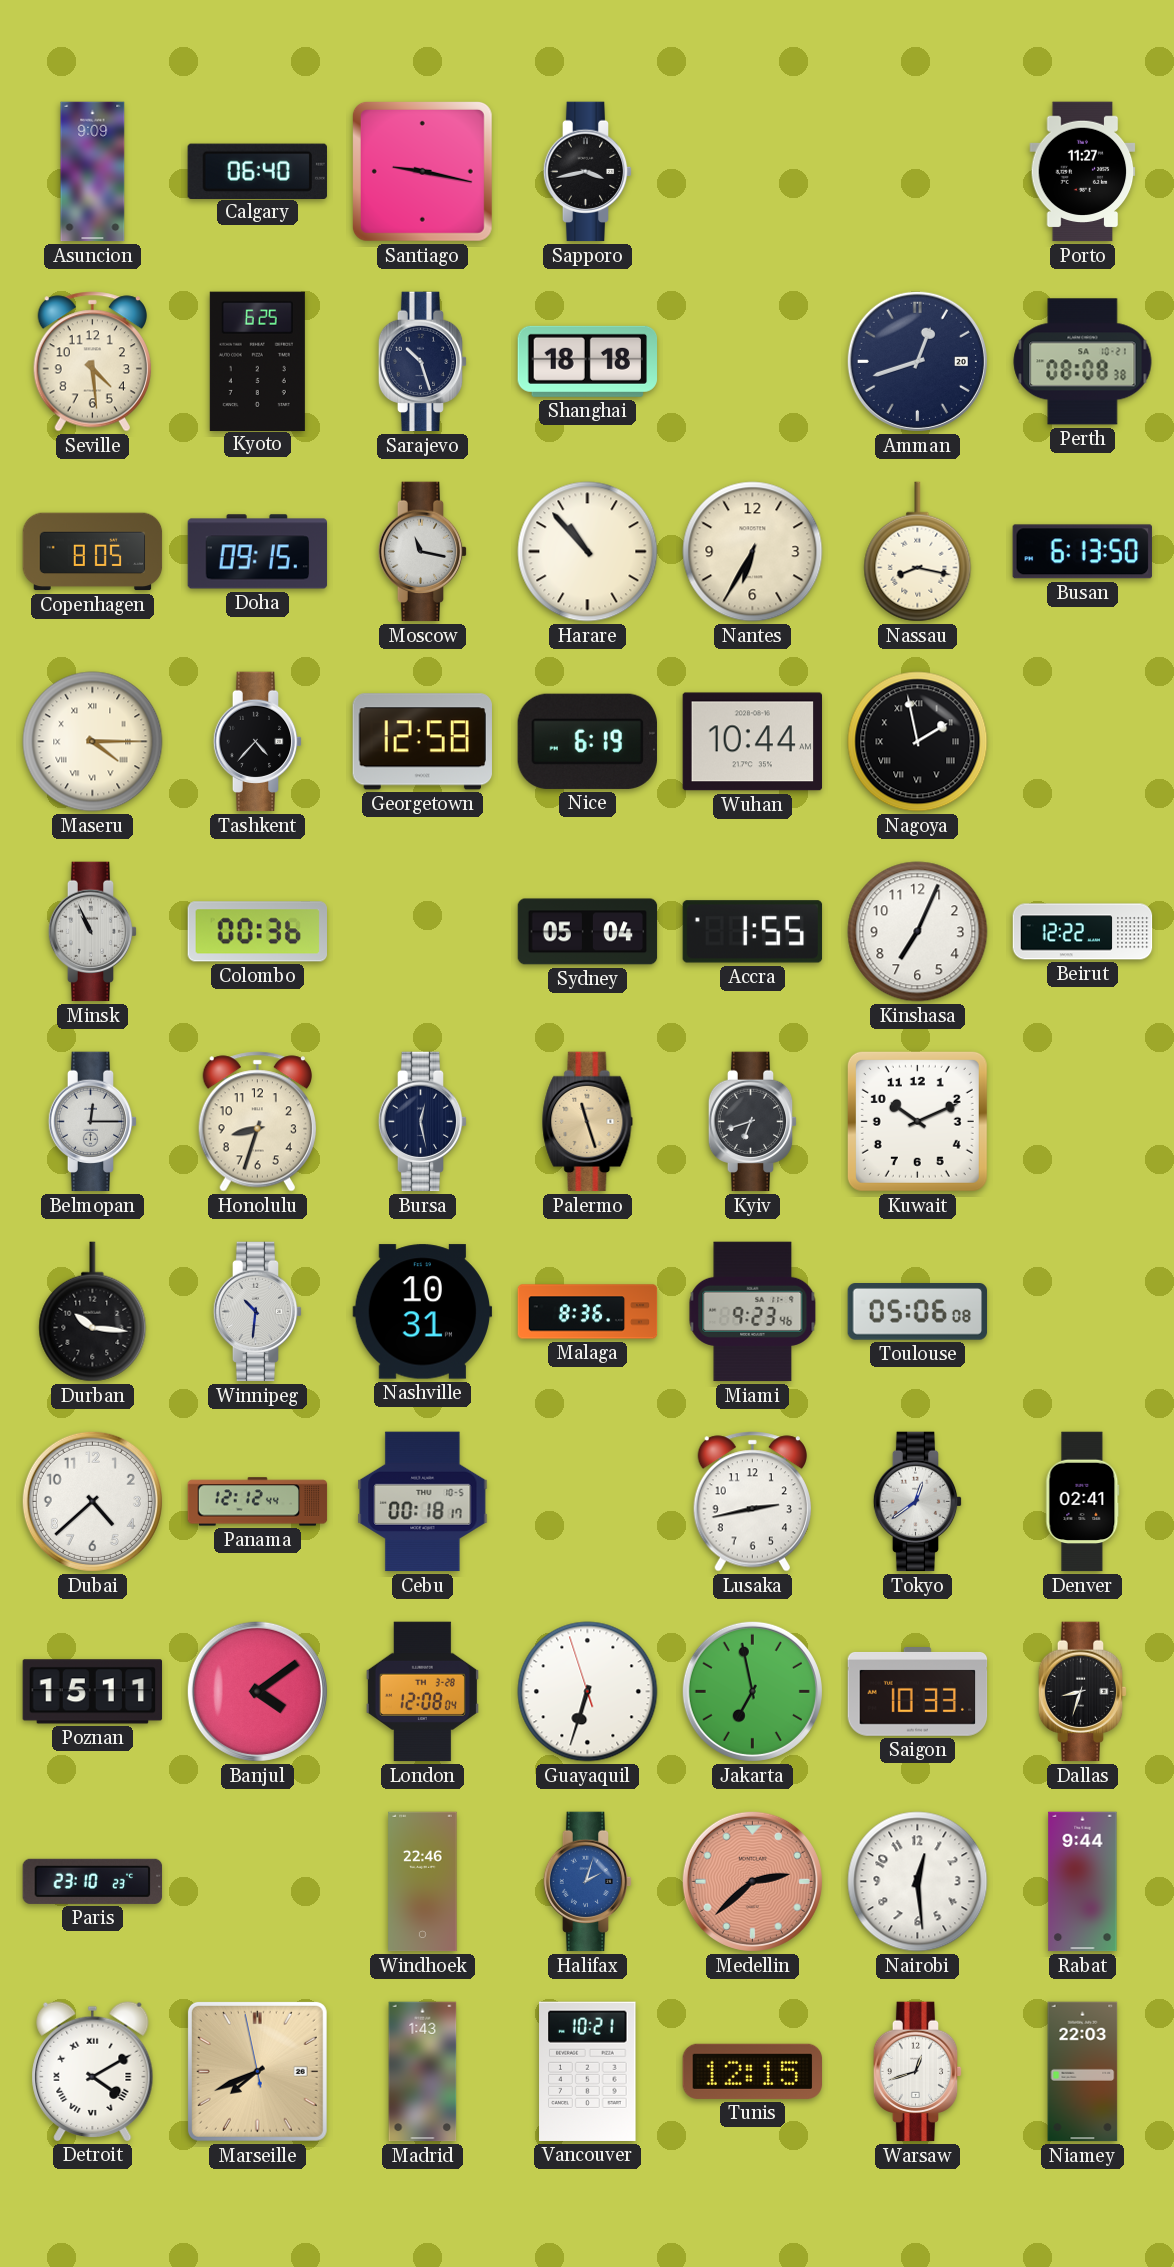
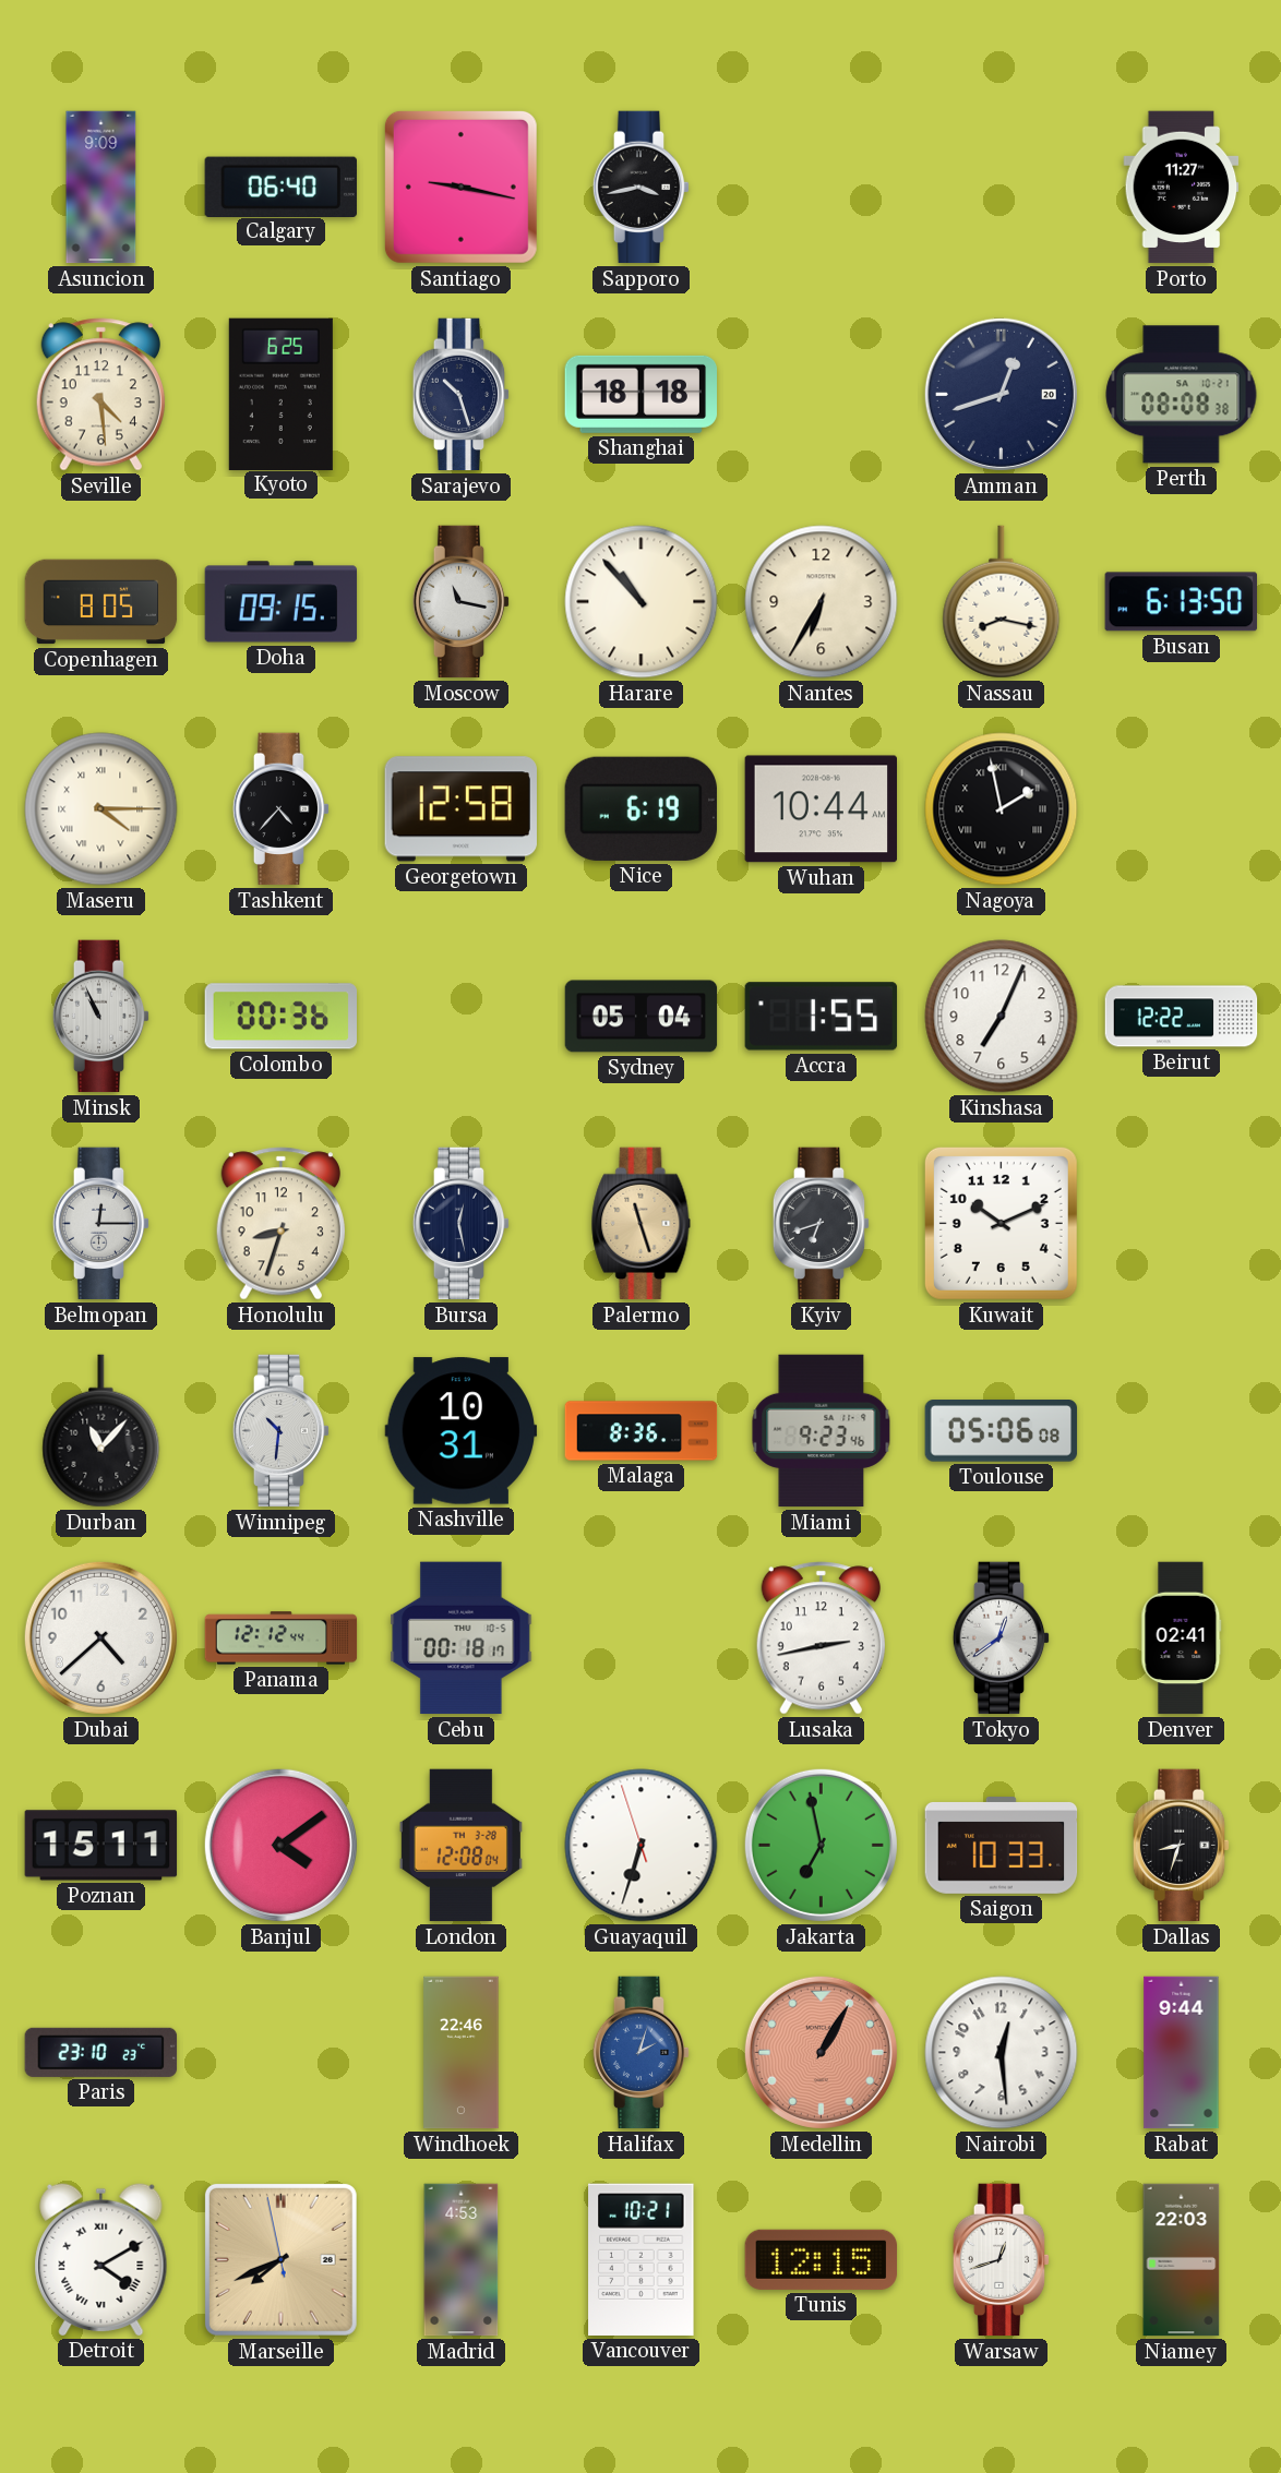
Durban: 10:16 -> 11:07
Medellin: 2:38 -> 1:05
Madrid: 1:43 -> 4:53
